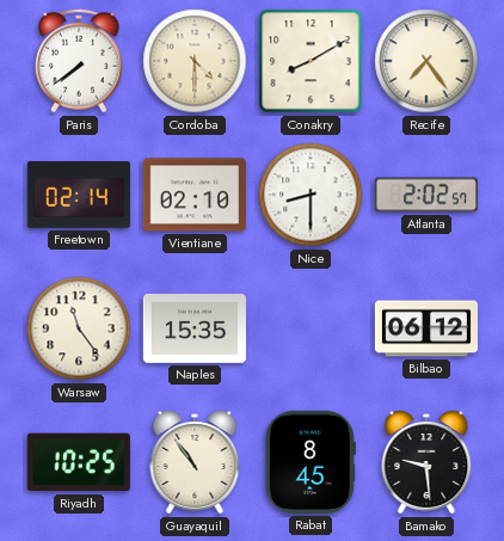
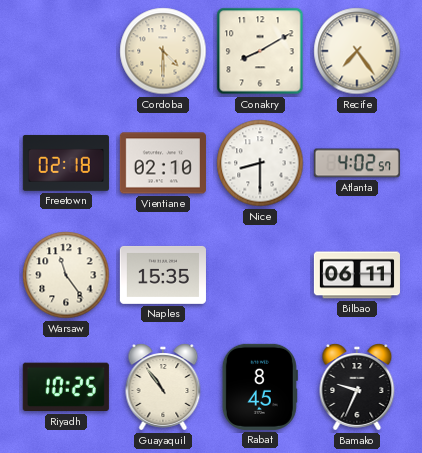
Paris: 7:39 -> none
Freetown: 02:14 -> 02:18
Atlanta: 2:02 -> 4:02
Bilbao: 06:12 -> 06:11
Bamako: 9:29 -> 9:34
